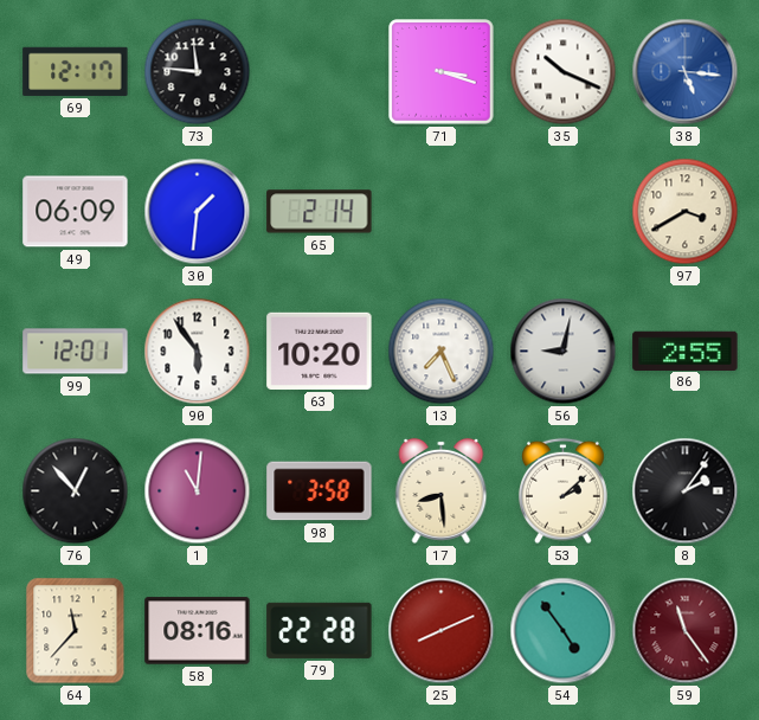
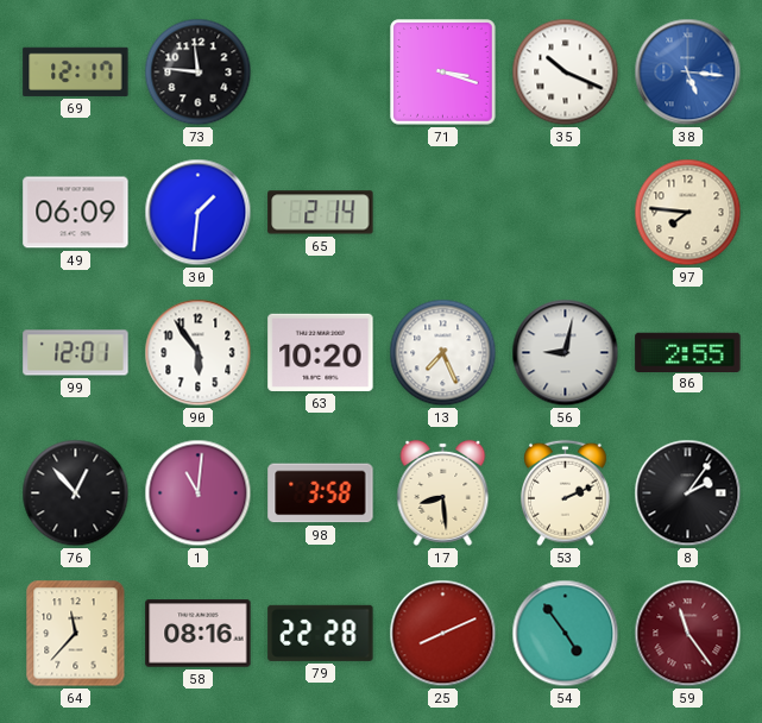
97: 3:40 -> 7:46
53: 2:08 -> 2:11
